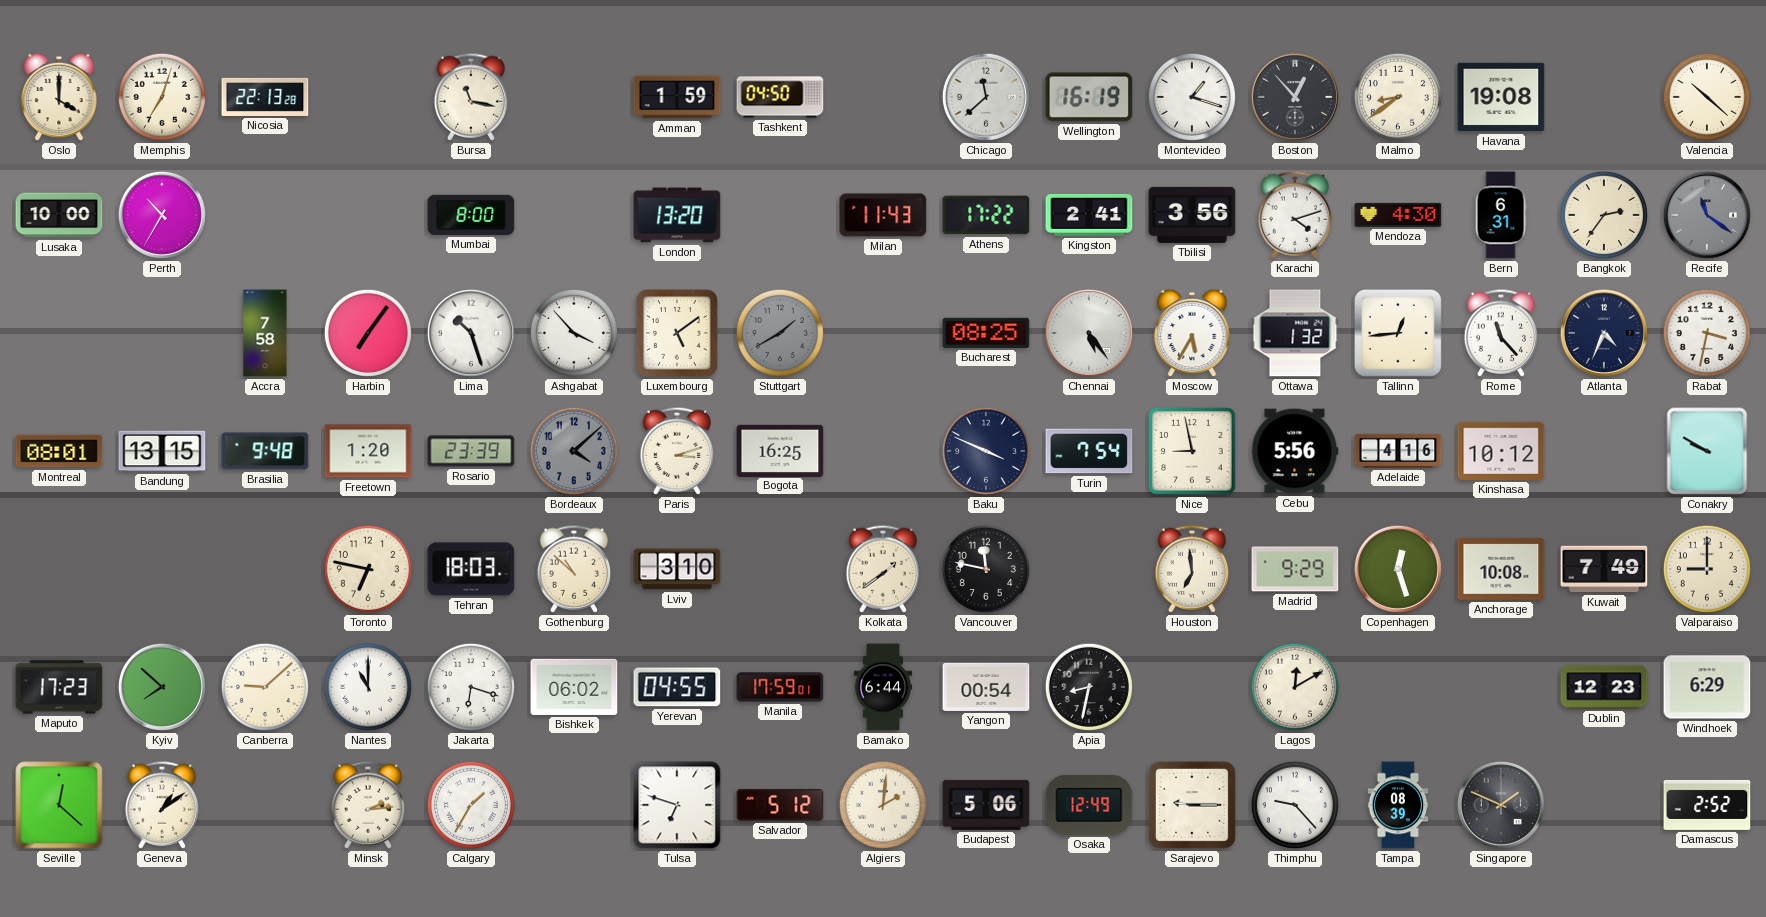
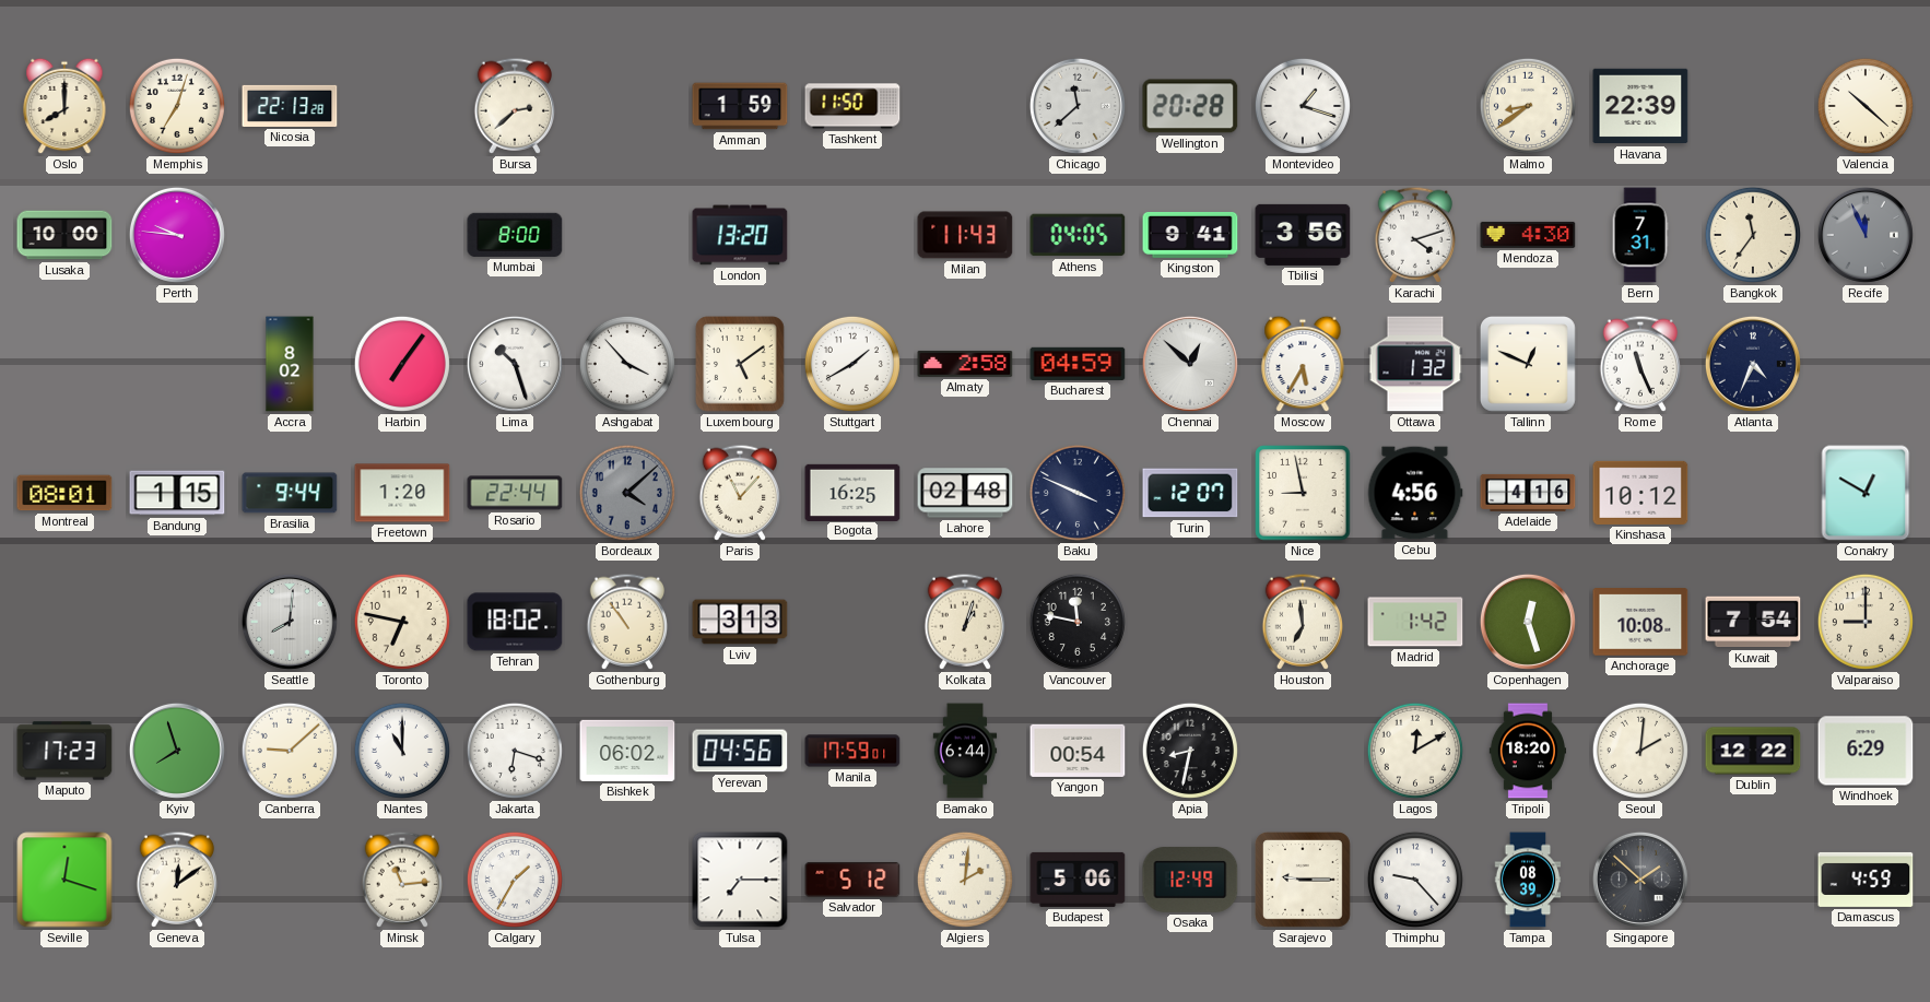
Oslo: 4:00 -> 8:00
Bursa: 11:17 -> 2:38
Tashkent: 04:50 -> 11:50
Wellington: 16:19 -> 20:28
Boston: 12:53 -> none
Havana: 19:08 -> 22:39
Perth: 10:35 -> 9:46
Athens: 17:22 -> 04:05
Kingston: 2:41 -> 9:41
Bern: 6:31 -> 7:31
Bangkok: 2:36 -> 11:36
Recife: 11:21 -> 11:56
Accra: 7:58 -> 8:02
Stuttgart dial: grey -> white
Almaty: none -> 2:58
Bucharest: 08:25 -> 04:59
Chennai: 5:24 -> 12:52
Tallinn: 12:44 -> 12:49
Rome: 11:23 -> 11:26
Rabat: 3:32 -> none
Bandung: 13:15 -> 1:15
Brasilia: 9:48 -> 9:44
Rosario: 23:39 -> 22:44
Paris: 3:12 -> 11:07
Lahore: none -> 02:48
Turin: 7:54 -> 12:07
Cebu: 5:56 -> 4:56
Conakry: 9:50 -> 12:50
Seattle: none -> 8:01
Tehran: 18:03 -> 18:02
Gothenburg: 10:52 -> 10:54
Lviv: 3:10 -> 3:13
Kolkata: 1:39 -> 1:03
Madrid: 9:29 -> 1:42
Kuwait: 7:49 -> 7:54
Kyiv: 7:52 -> 7:57
Yerevan: 04:55 -> 04:56
Tripoli: none -> 18:20
Seoul: none -> 2:01
Dublin: 12:23 -> 12:22
Seville: 12:22 -> 12:18
Geneva: 1:09 -> 12:09
Minsk: 2:14 -> 11:14
Tulsa: 6:48 -> 7:15
Singapore: 1:49 -> 1:52
Damascus: 2:52 -> 4:59
